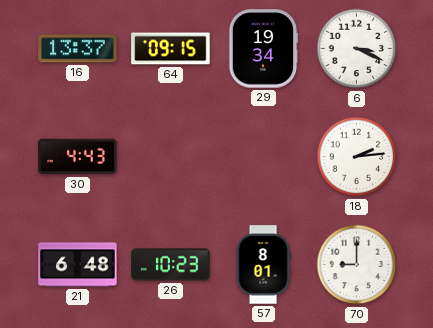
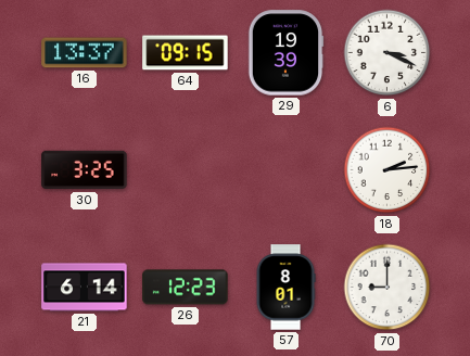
29: 19:34 -> 19:39
30: 4:43 -> 3:25
21: 6:48 -> 6:14
26: 10:23 -> 12:23
